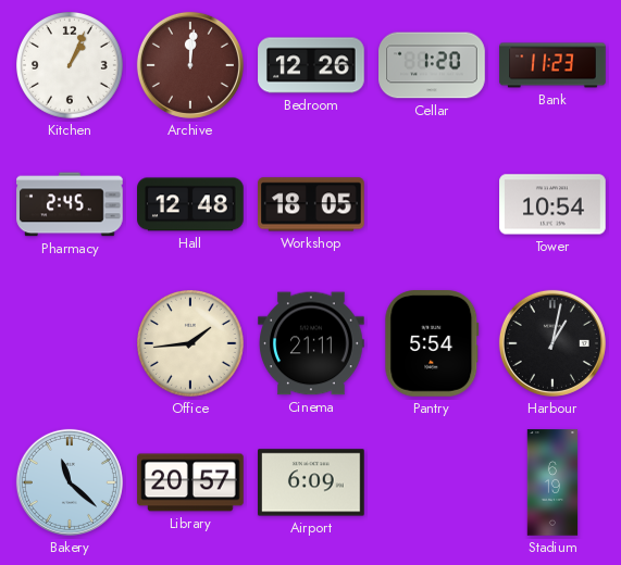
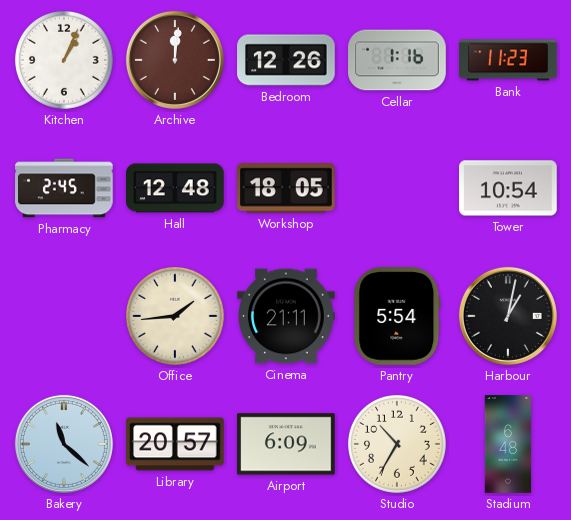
Cellar: 1:20 -> 1:16
Studio: none -> 10:35
Stadium: 6:19 -> 6:48
